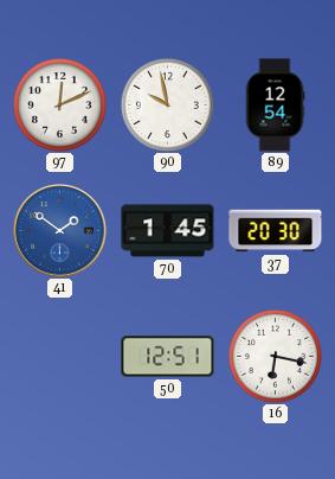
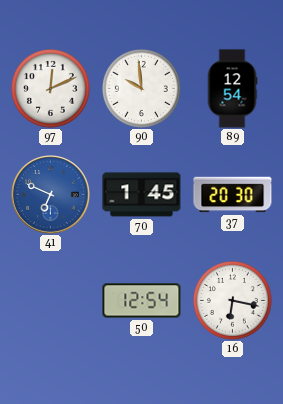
90: 9:58 -> 9:59
41: 1:51 -> 6:49
50: 12:51 -> 12:54
